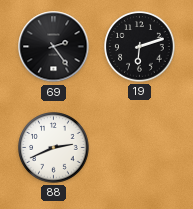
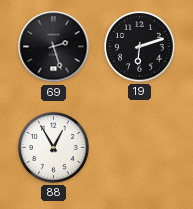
69: 2:24 -> 2:27
88: 2:41 -> 12:55
